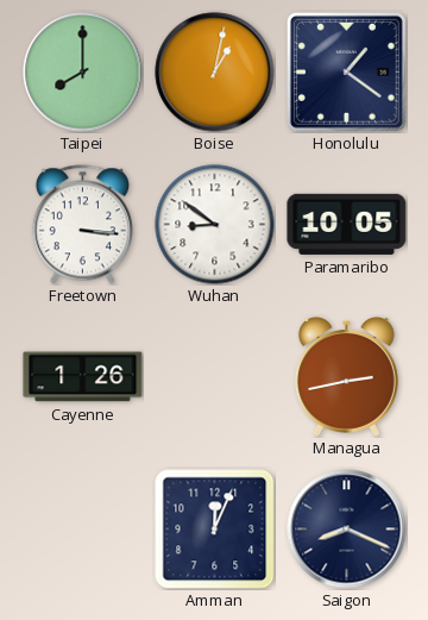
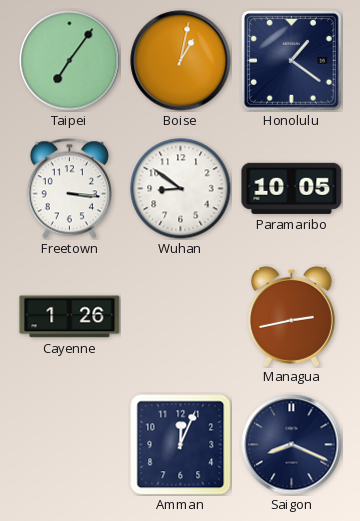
Taipei: 8:00 -> 7:06
